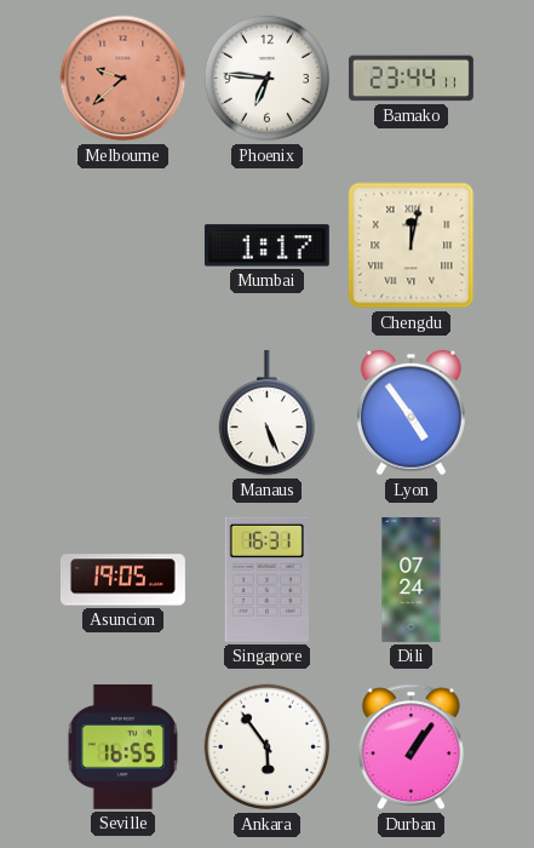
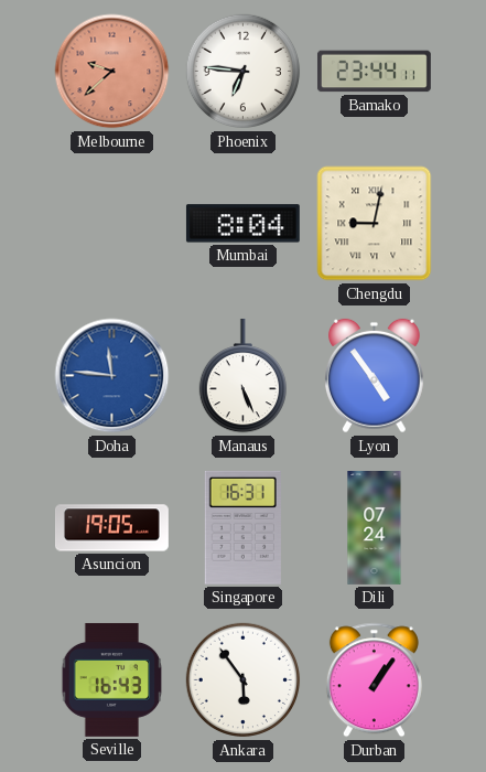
Mumbai: 1:17 -> 8:04
Chengdu: 12:02 -> 9:02
Doha: none -> 11:46
Seville: 16:55 -> 16:43
